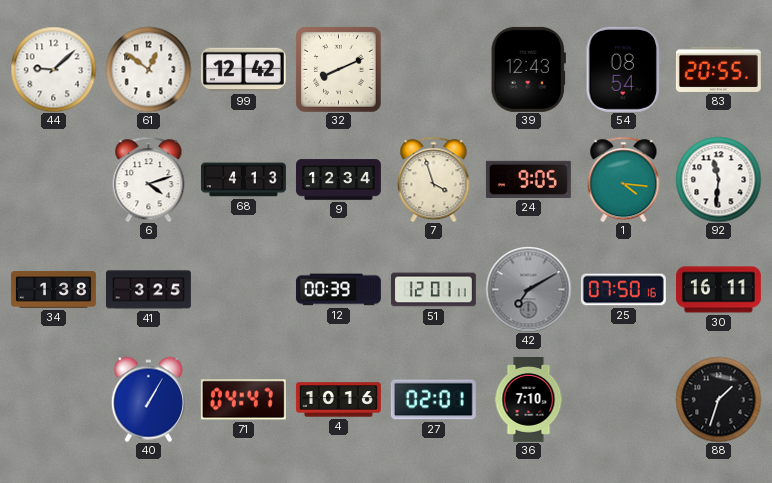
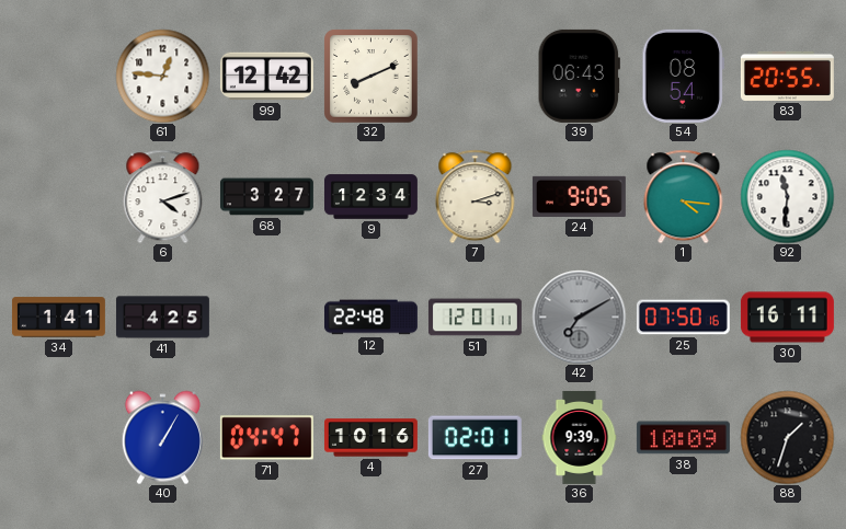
44: 9:08 -> none
61: 12:51 -> 12:46
39: 12:43 -> 06:43
68: 4:13 -> 3:27
7: 3:57 -> 3:12
34: 1:38 -> 1:41
41: 3:25 -> 4:25
12: 00:39 -> 22:48
36: 7:10 -> 9:39
38: none -> 10:09
